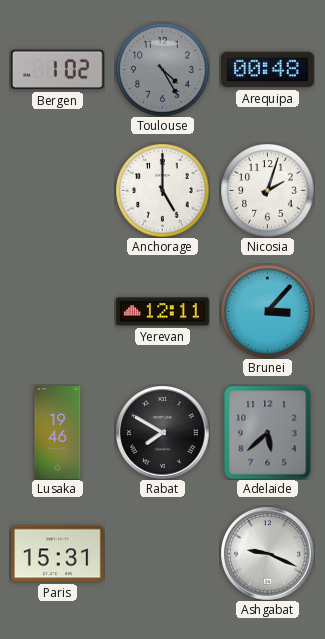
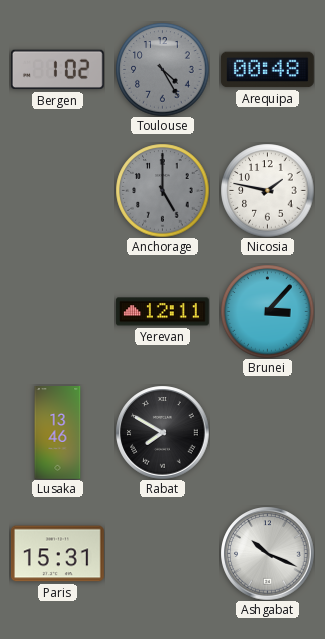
Anchorage dial: white -> grey
Nicosia: 2:03 -> 1:47
Lusaka: 19:46 -> 13:46
Adelaide: 5:38 -> none
Ashgabat: 9:19 -> 10:19
